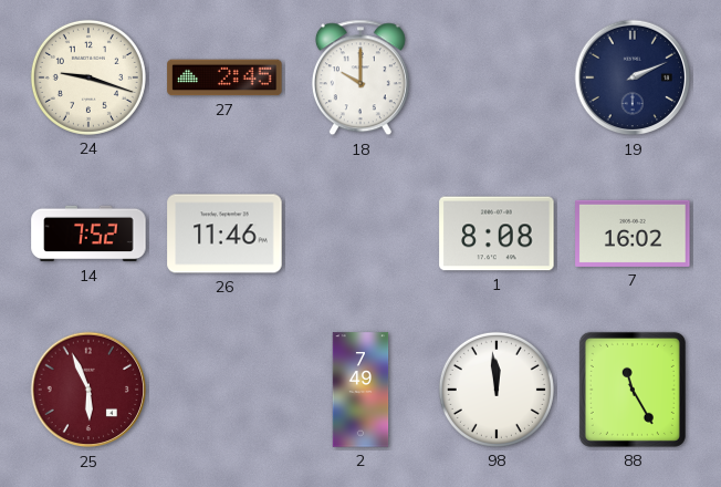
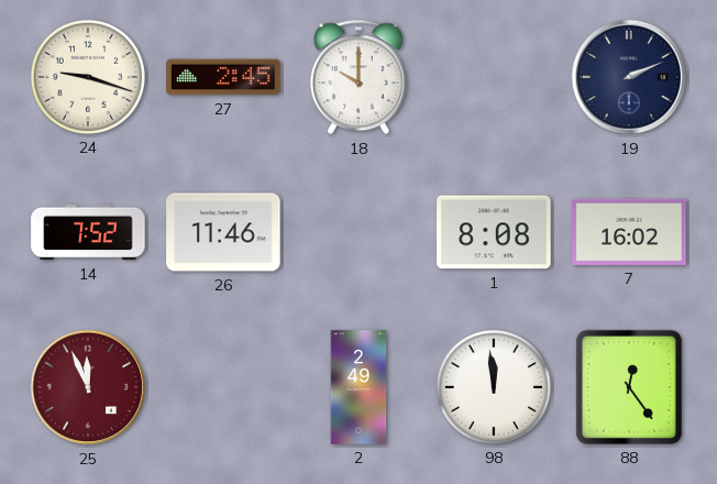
25: 5:56 -> 11:56
2: 7:49 -> 2:49
88: 11:25 -> 12:24
